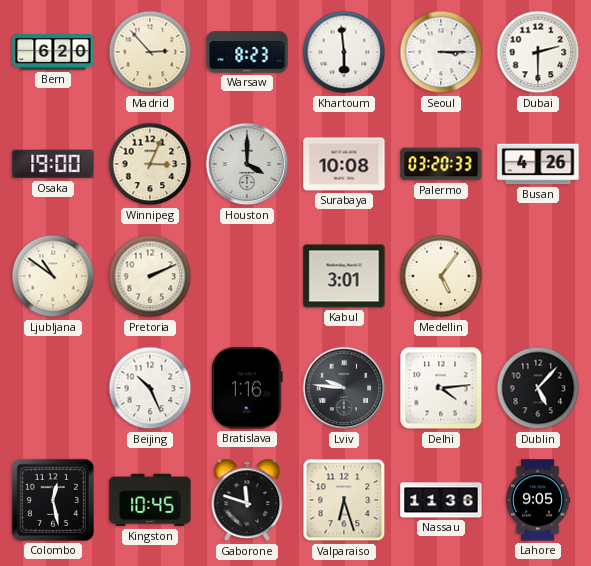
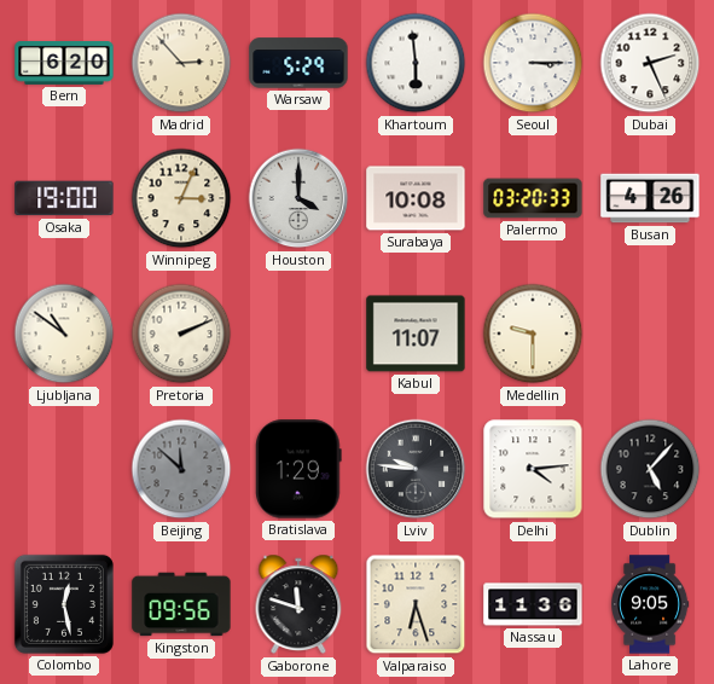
Warsaw: 8:23 -> 5:29
Dubai: 2:30 -> 2:26
Kabul: 3:01 -> 11:07
Medellin: 5:06 -> 9:30
Beijing: 10:26 -> 11:52
Beijing dial: white -> grey
Bratislava: 1:16 -> 1:29
Kingston: 10:45 -> 09:56
